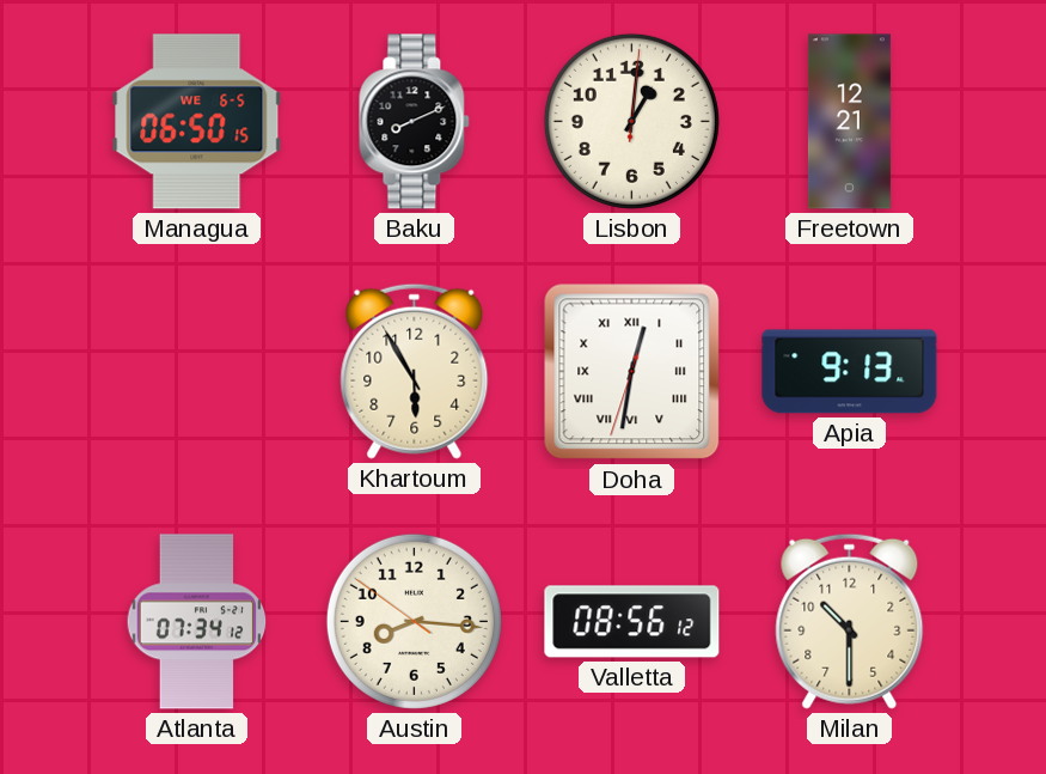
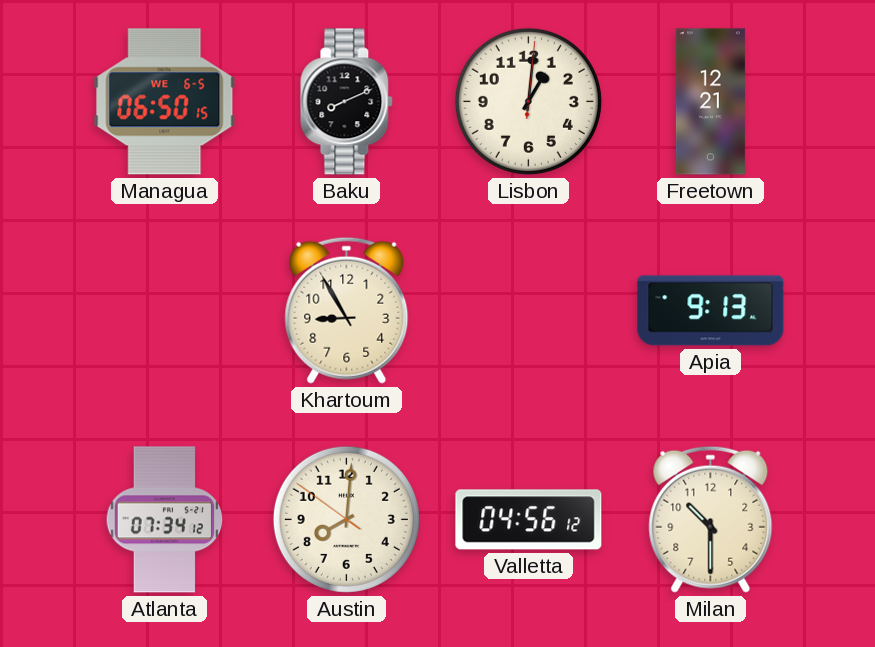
Khartoum: 5:55 -> 8:55
Doha: 12:31 -> none
Austin: 8:15 -> 8:00
Valletta: 08:56 -> 04:56
